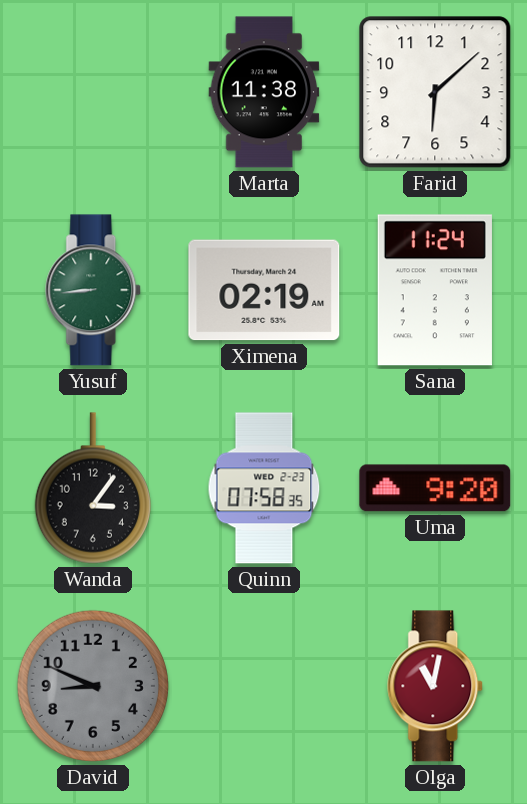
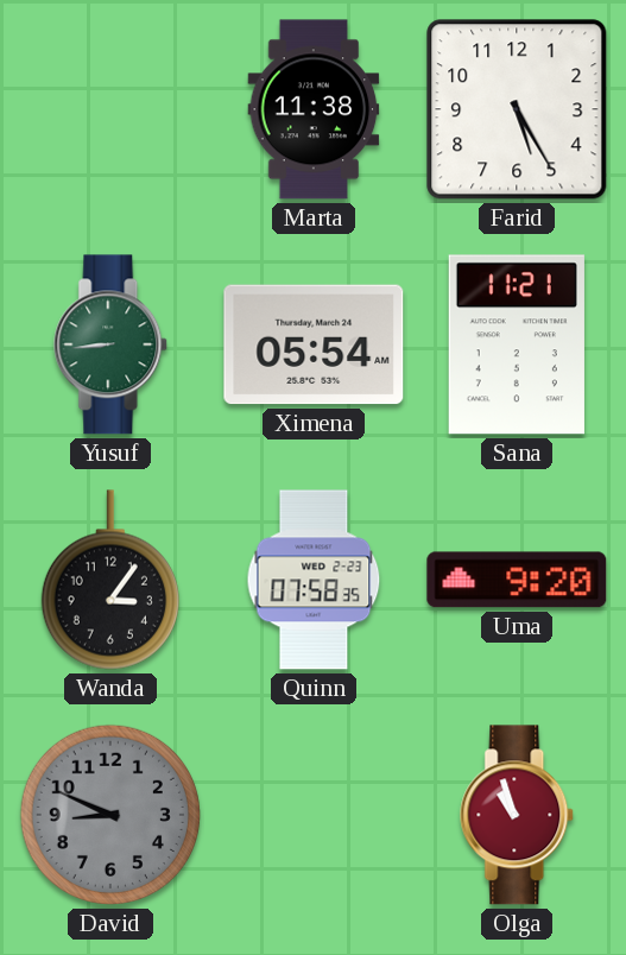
Farid: 6:08 -> 5:25
Ximena: 02:19 -> 05:54
Sana: 11:24 -> 11:21
Olga: 11:02 -> 10:57
